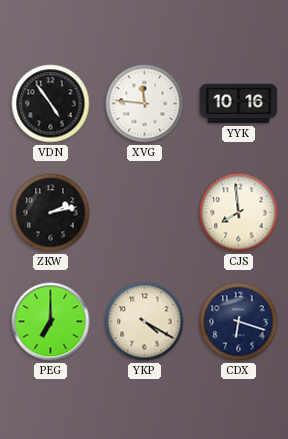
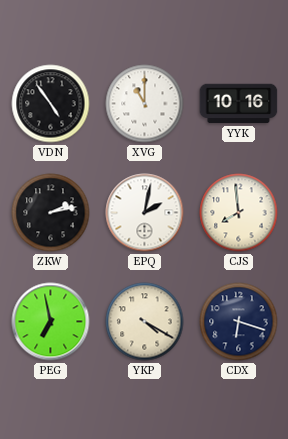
XVG: 11:46 -> 11:00
EPQ: none -> 2:02
PEG: 7:00 -> 6:58
